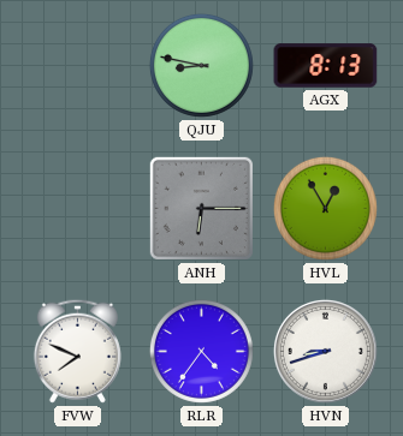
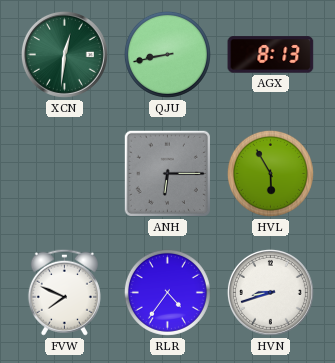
XCN: none -> 12:31
QJU: 8:47 -> 8:43
HVL: 12:55 -> 5:55
